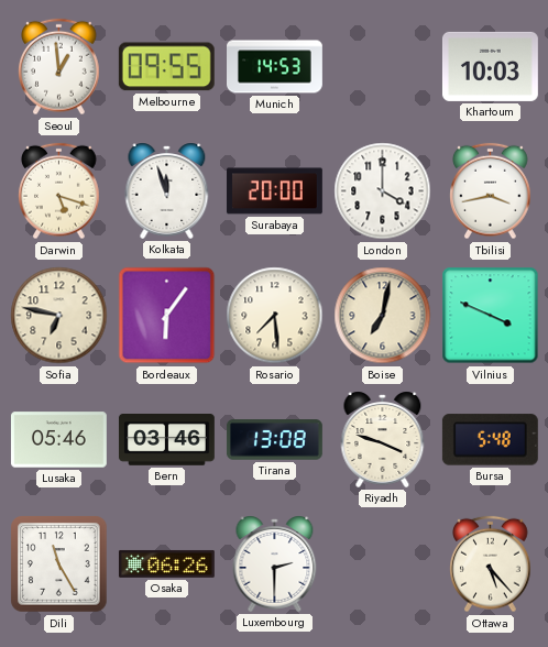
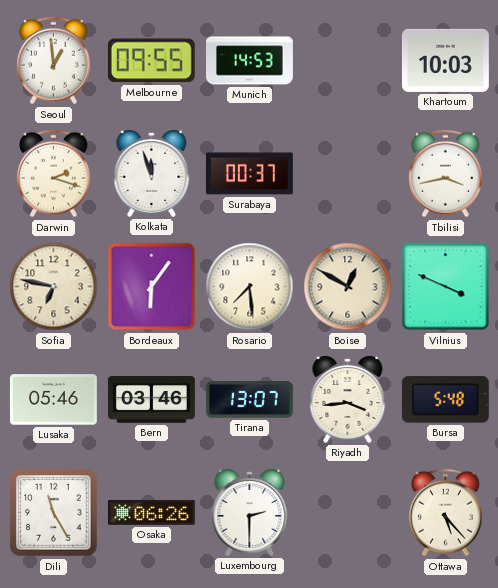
Darwin: 5:18 -> 2:18
Surabaya: 20:00 -> 00:37
London: 4:00 -> none
Boise: 7:02 -> 12:50
Tirana: 13:08 -> 13:07
Riyadh: 3:48 -> 3:44
